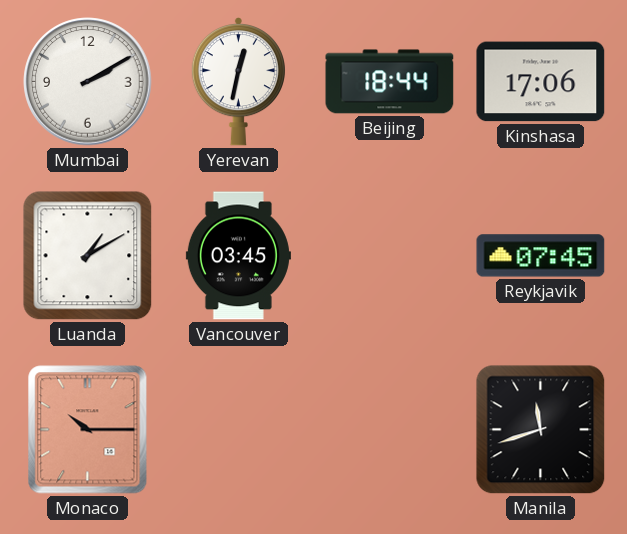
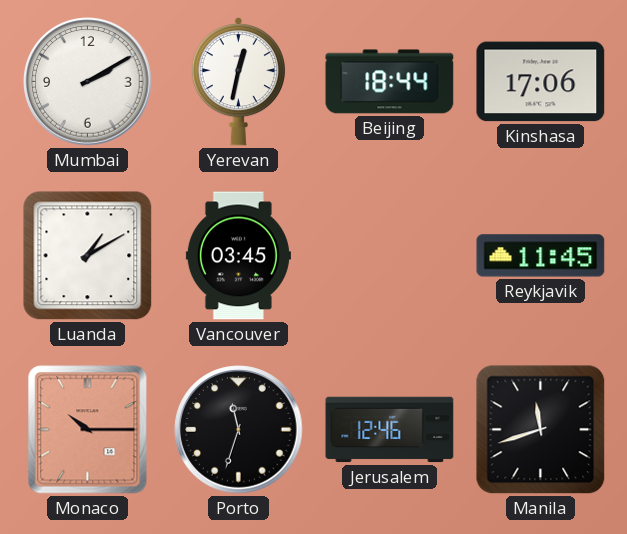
Reykjavik: 07:45 -> 11:45
Porto: none -> 11:33
Jerusalem: none -> 12:46
